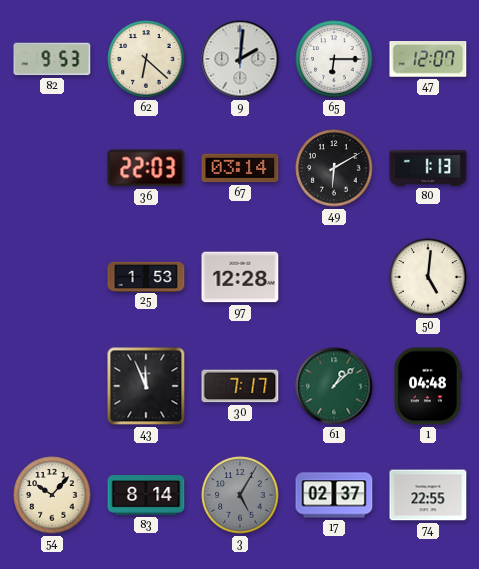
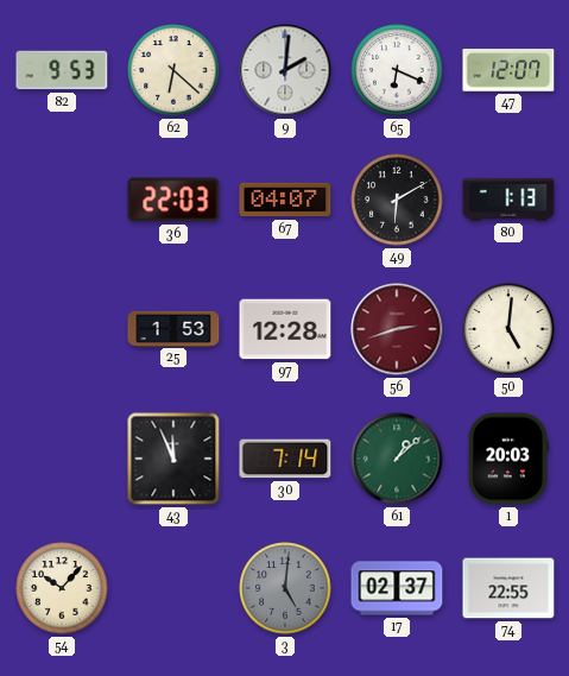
65: 6:15 -> 6:19
67: 03:14 -> 04:07
56: none -> 2:42
30: 7:17 -> 7:14
1: 04:48 -> 20:03
83: 8:14 -> none
3: 5:05 -> 5:01
